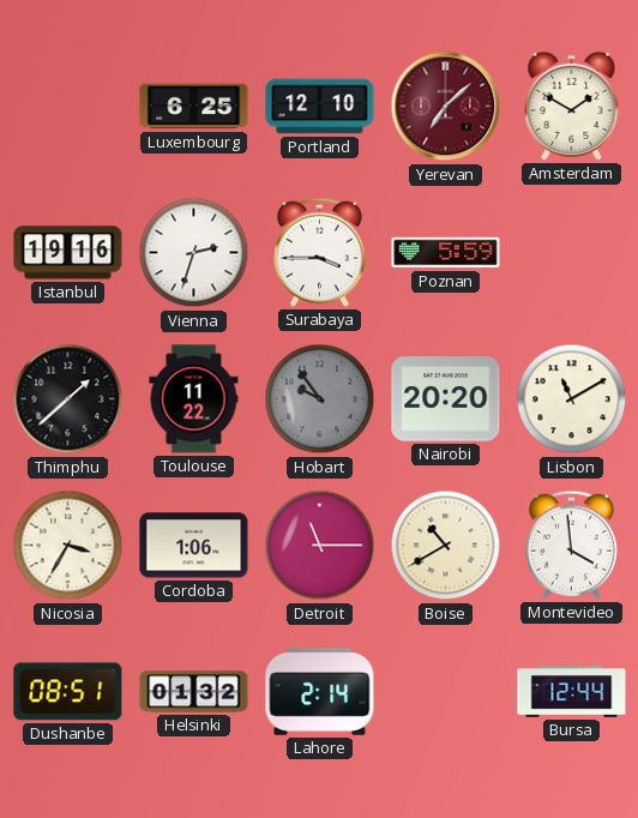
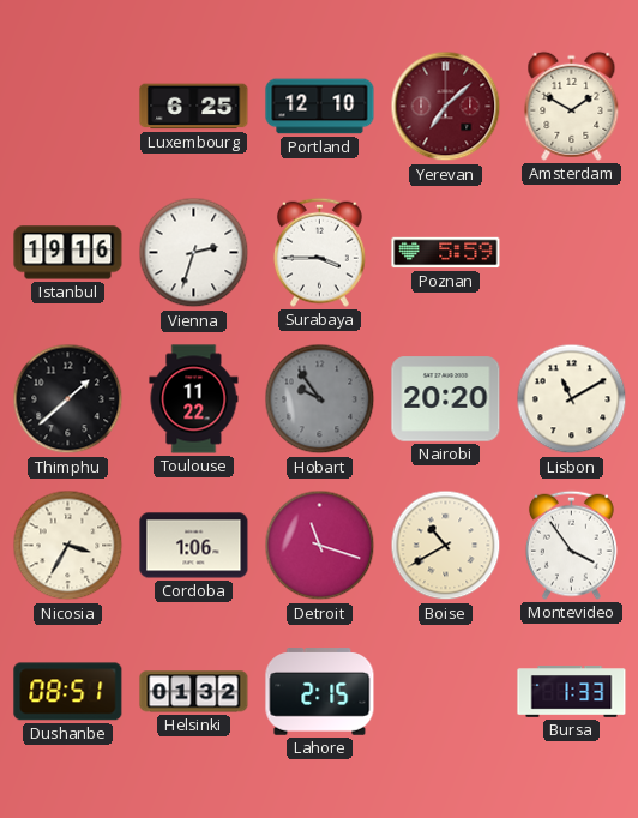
Detroit: 11:15 -> 11:18
Montevideo: 3:59 -> 3:54
Lahore: 2:14 -> 2:15
Bursa: 12:44 -> 1:33
